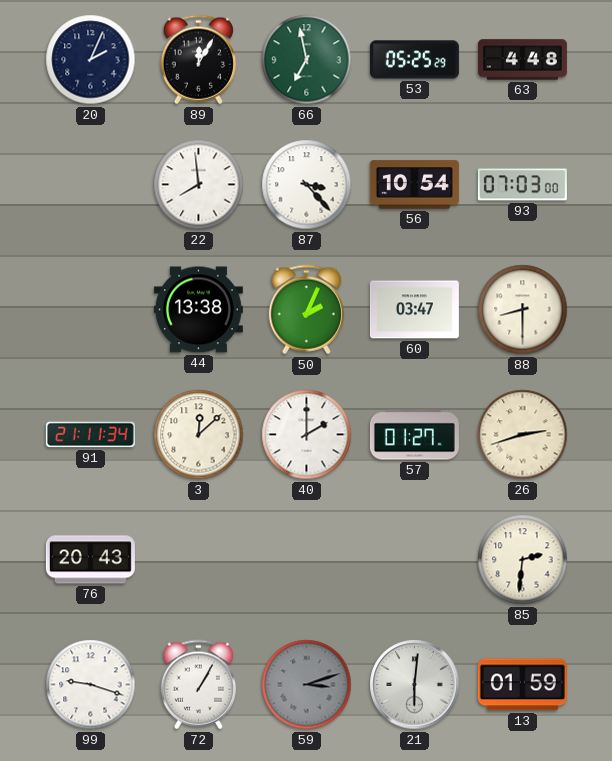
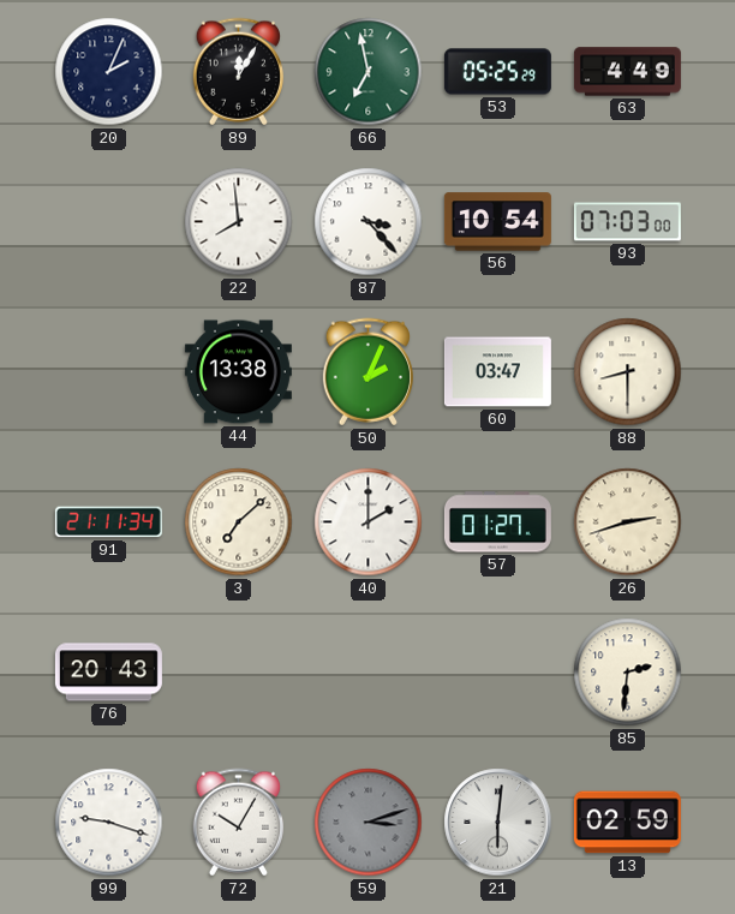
63: 4:48 -> 4:49
3: 12:08 -> 7:08
72: 1:05 -> 10:05
13: 01:59 -> 02:59
